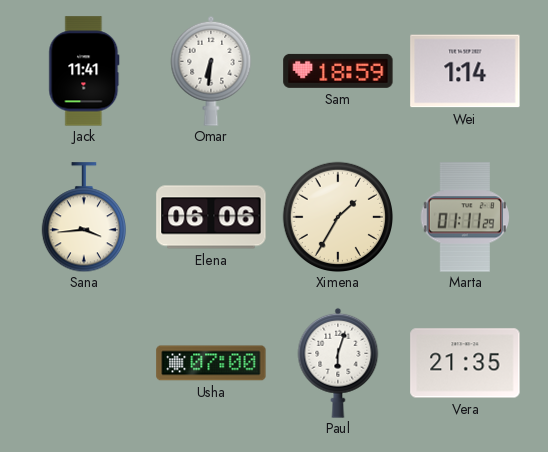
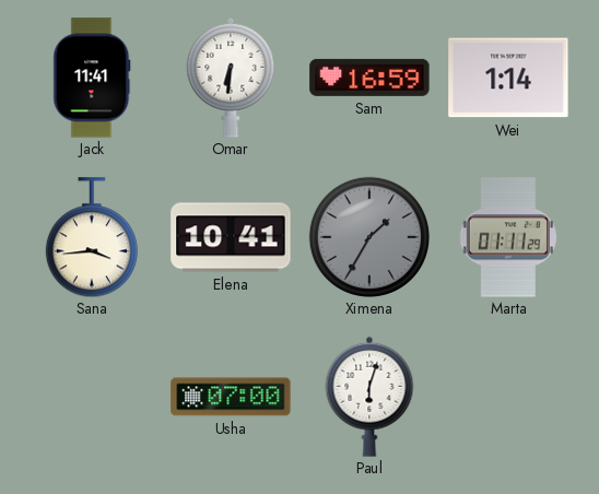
Sam: 18:59 -> 16:59
Elena: 06:06 -> 10:41
Ximena dial: cream -> grey
Vera: 21:35 -> none
